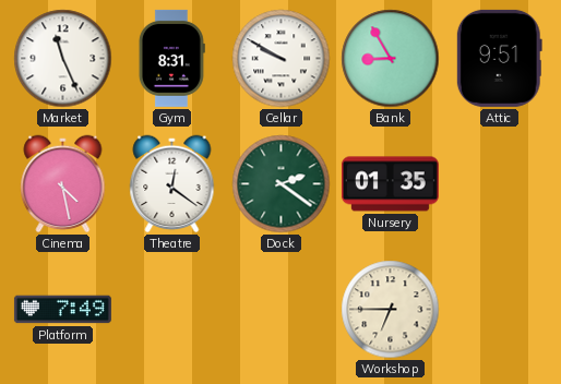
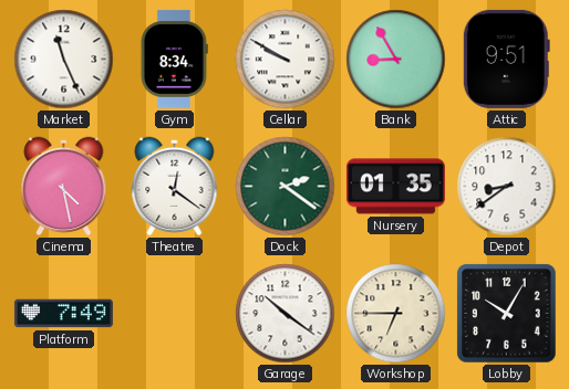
Gym: 8:31 -> 8:34
Depot: none -> 8:39
Garage: none -> 10:21
Lobby: none -> 10:05
